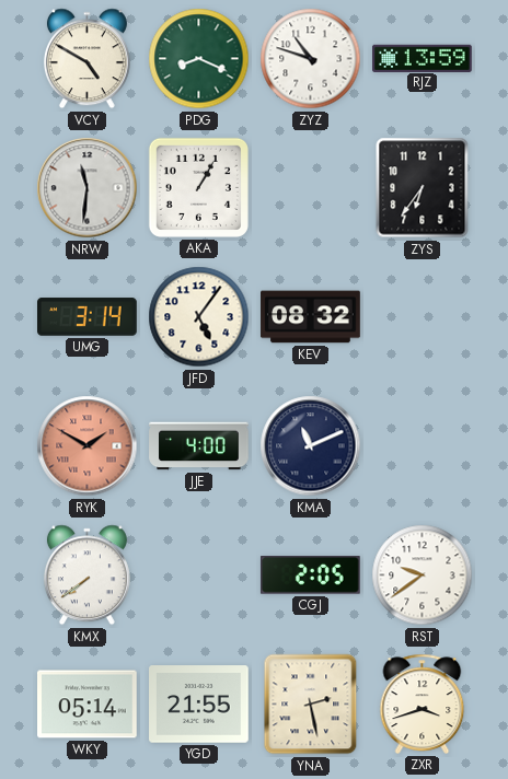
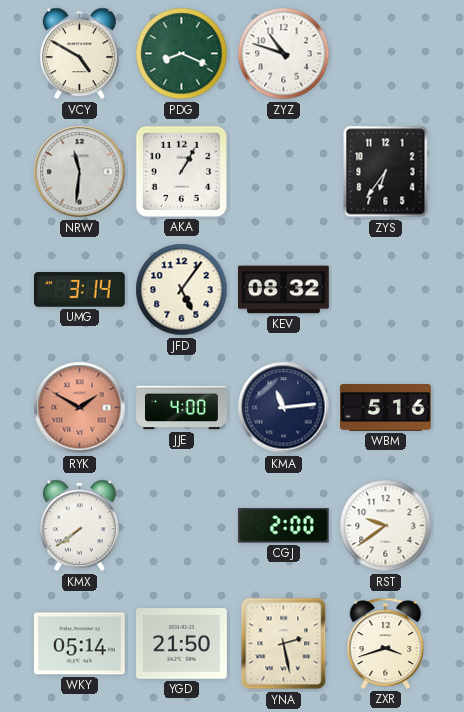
RJZ: 13:59 -> none
KMA: 11:11 -> 11:14
WBM: none -> 5:16
CGJ: 2:05 -> 2:00
YGD: 21:55 -> 21:50
